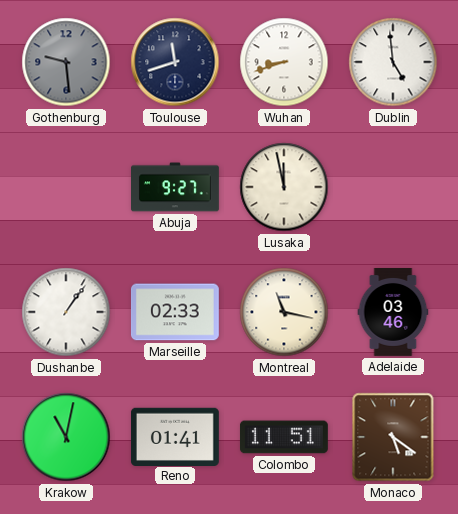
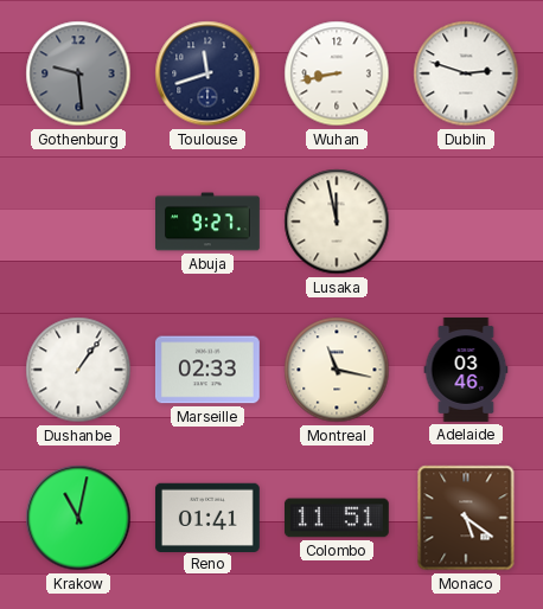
Wuhan: 8:42 -> 8:43
Dublin: 4:59 -> 2:48
